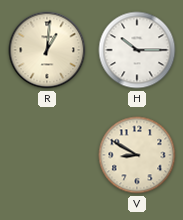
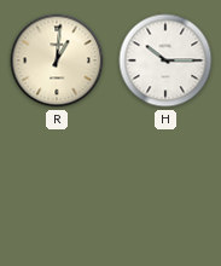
V: 8:50 -> none
